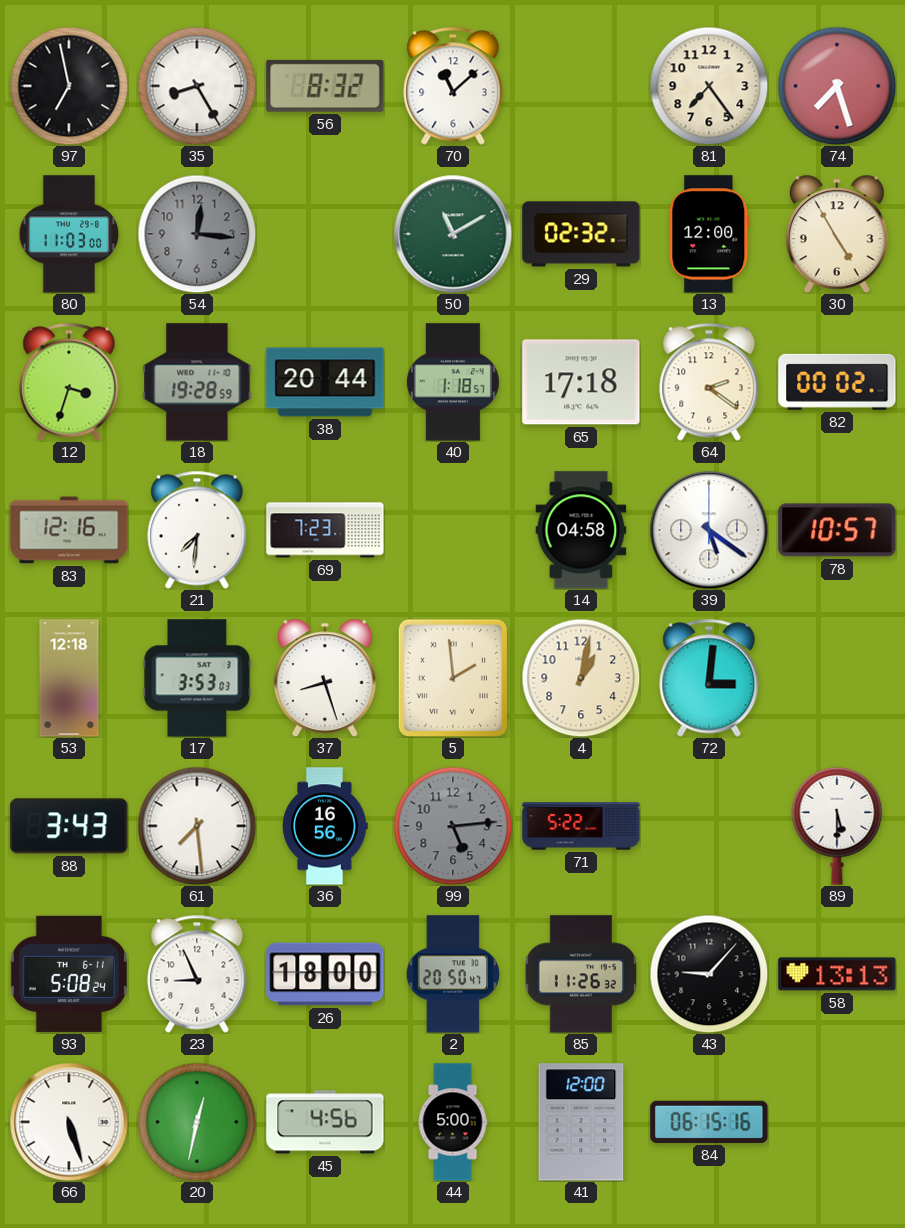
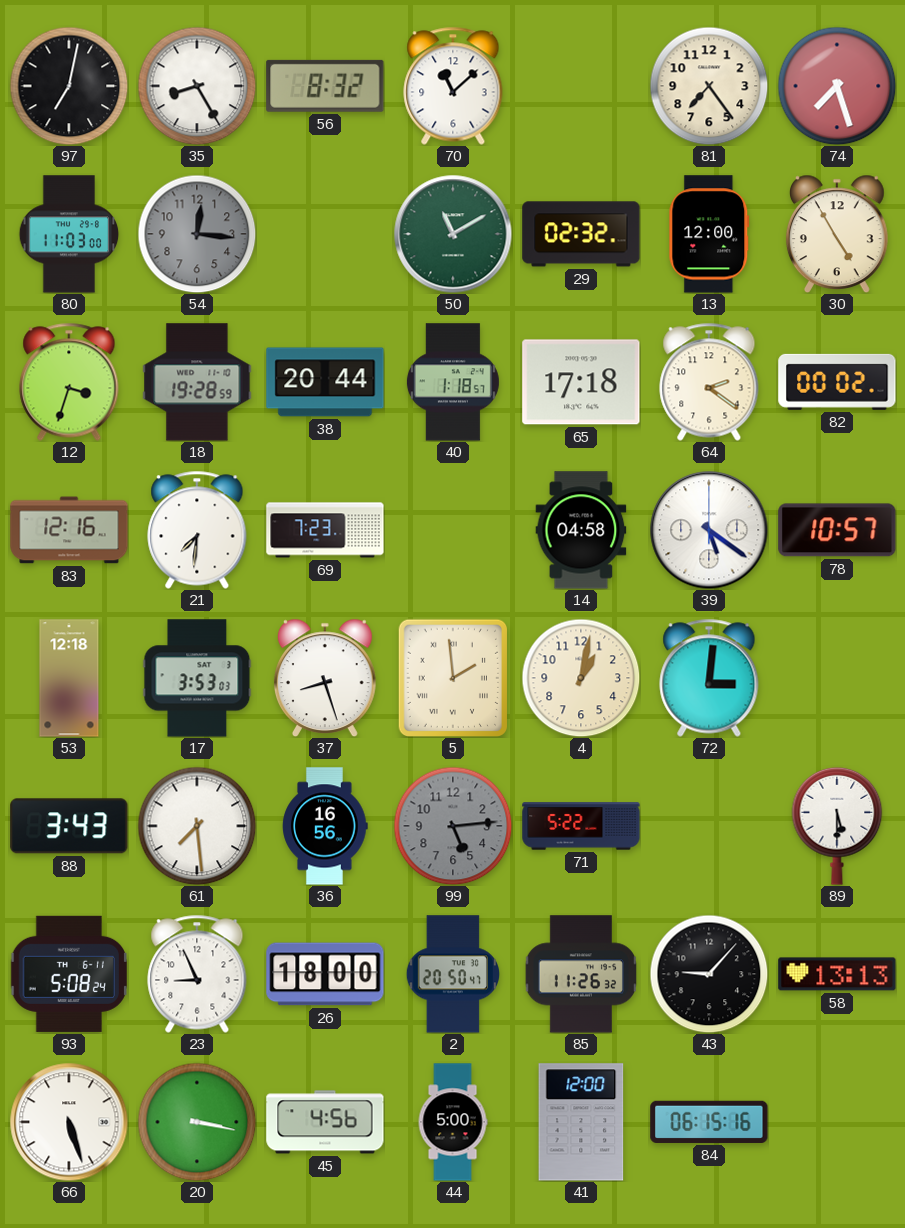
97: 6:58 -> 7:02
20: 12:32 -> 3:17
